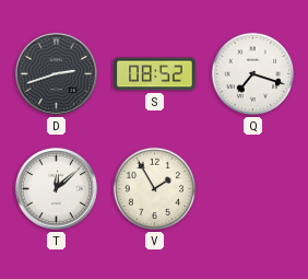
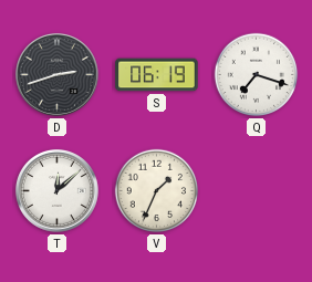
S: 08:52 -> 06:19
V: 1:55 -> 1:34
